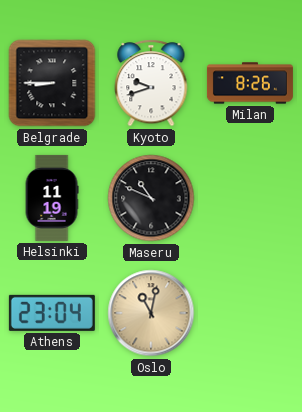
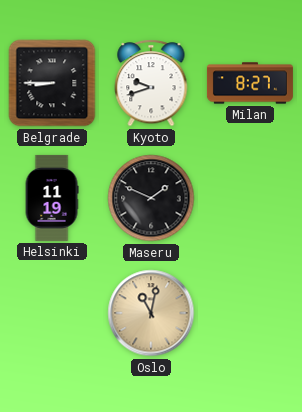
Milan: 8:26 -> 8:27
Maseru: 10:49 -> 1:49
Athens: 23:04 -> none
